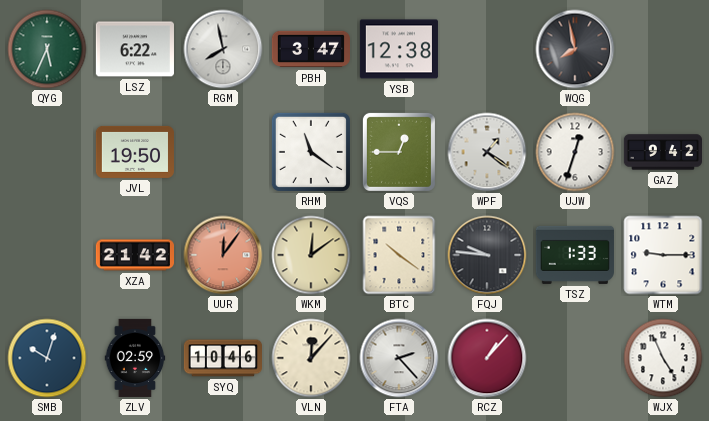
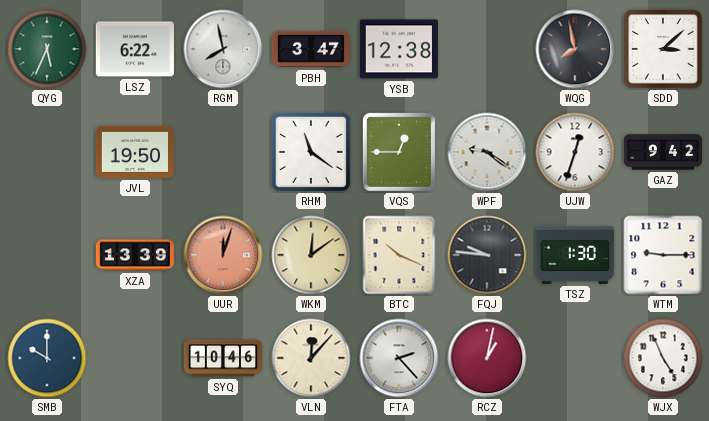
SDD: none -> 3:08
WPF: 1:21 -> 9:21
XZA: 21:42 -> 13:39
UUR: 12:06 -> 12:03
BTC: 10:21 -> 10:19
TSZ: 1:33 -> 1:30
SMB: 10:03 -> 10:00
ZLV: 02:59 -> none
RCZ: 1:07 -> 1:02
